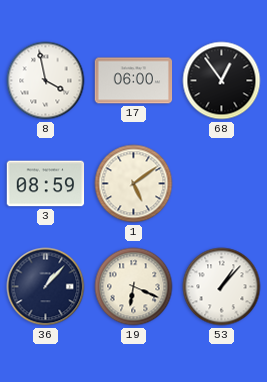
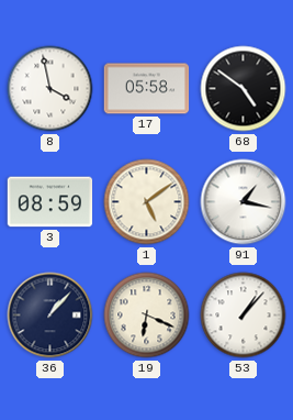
17: 06:00 -> 05:58
68: 12:54 -> 4:51
91: none -> 1:17
